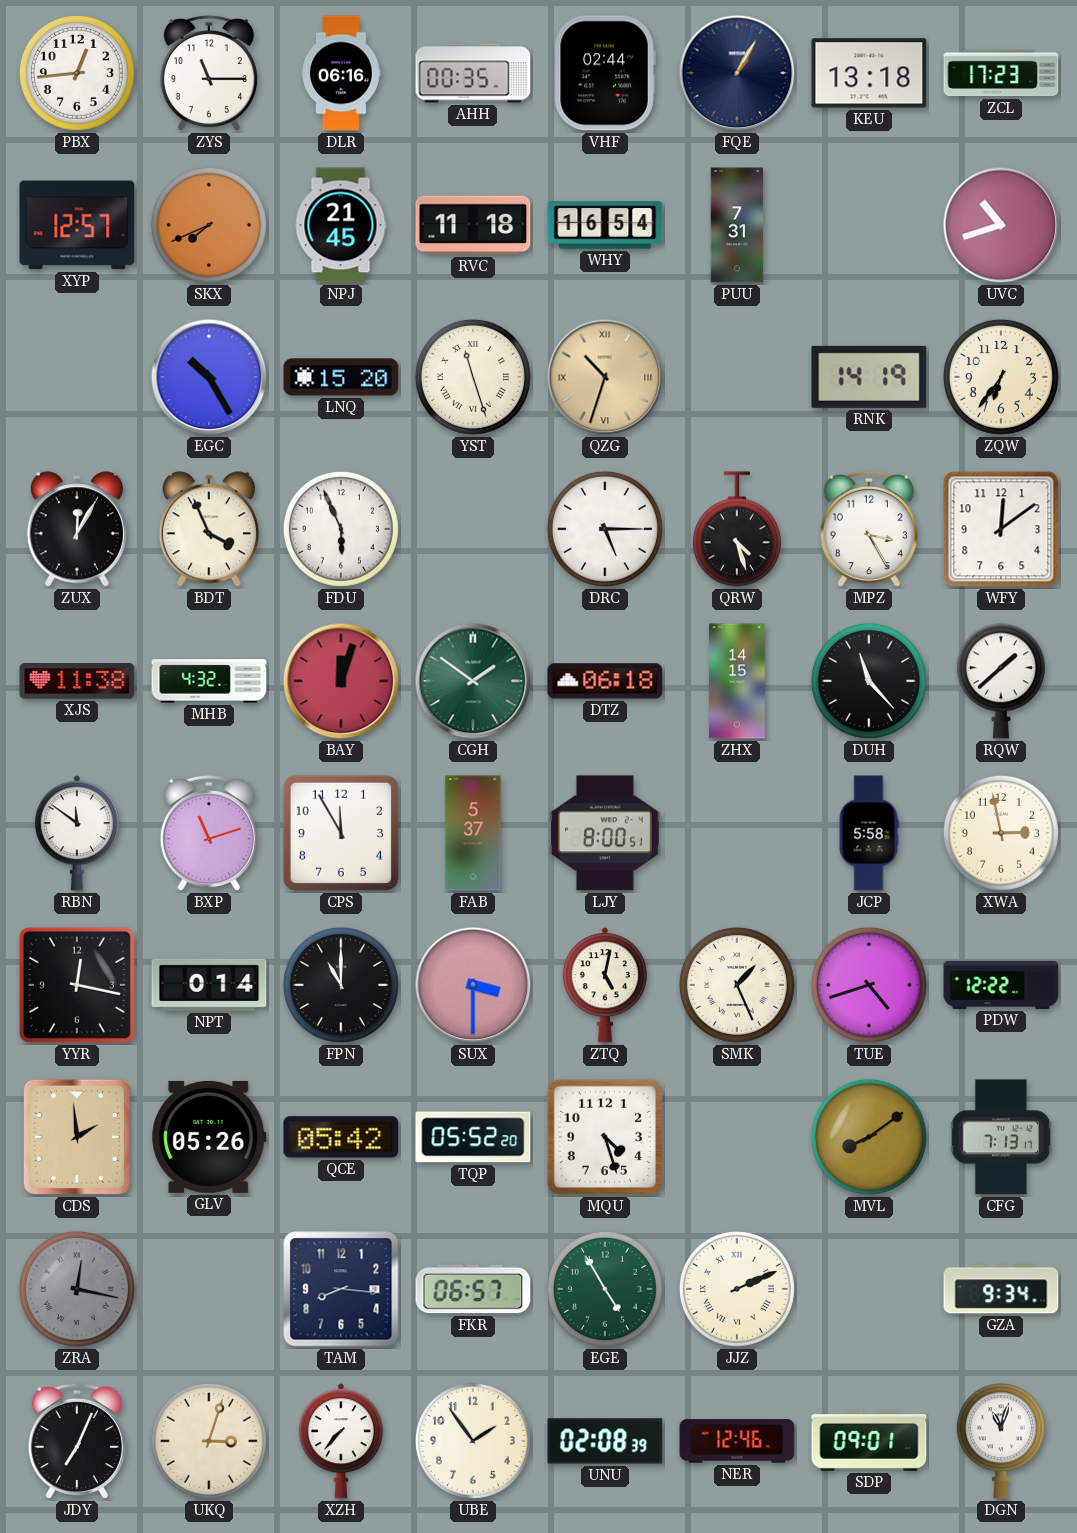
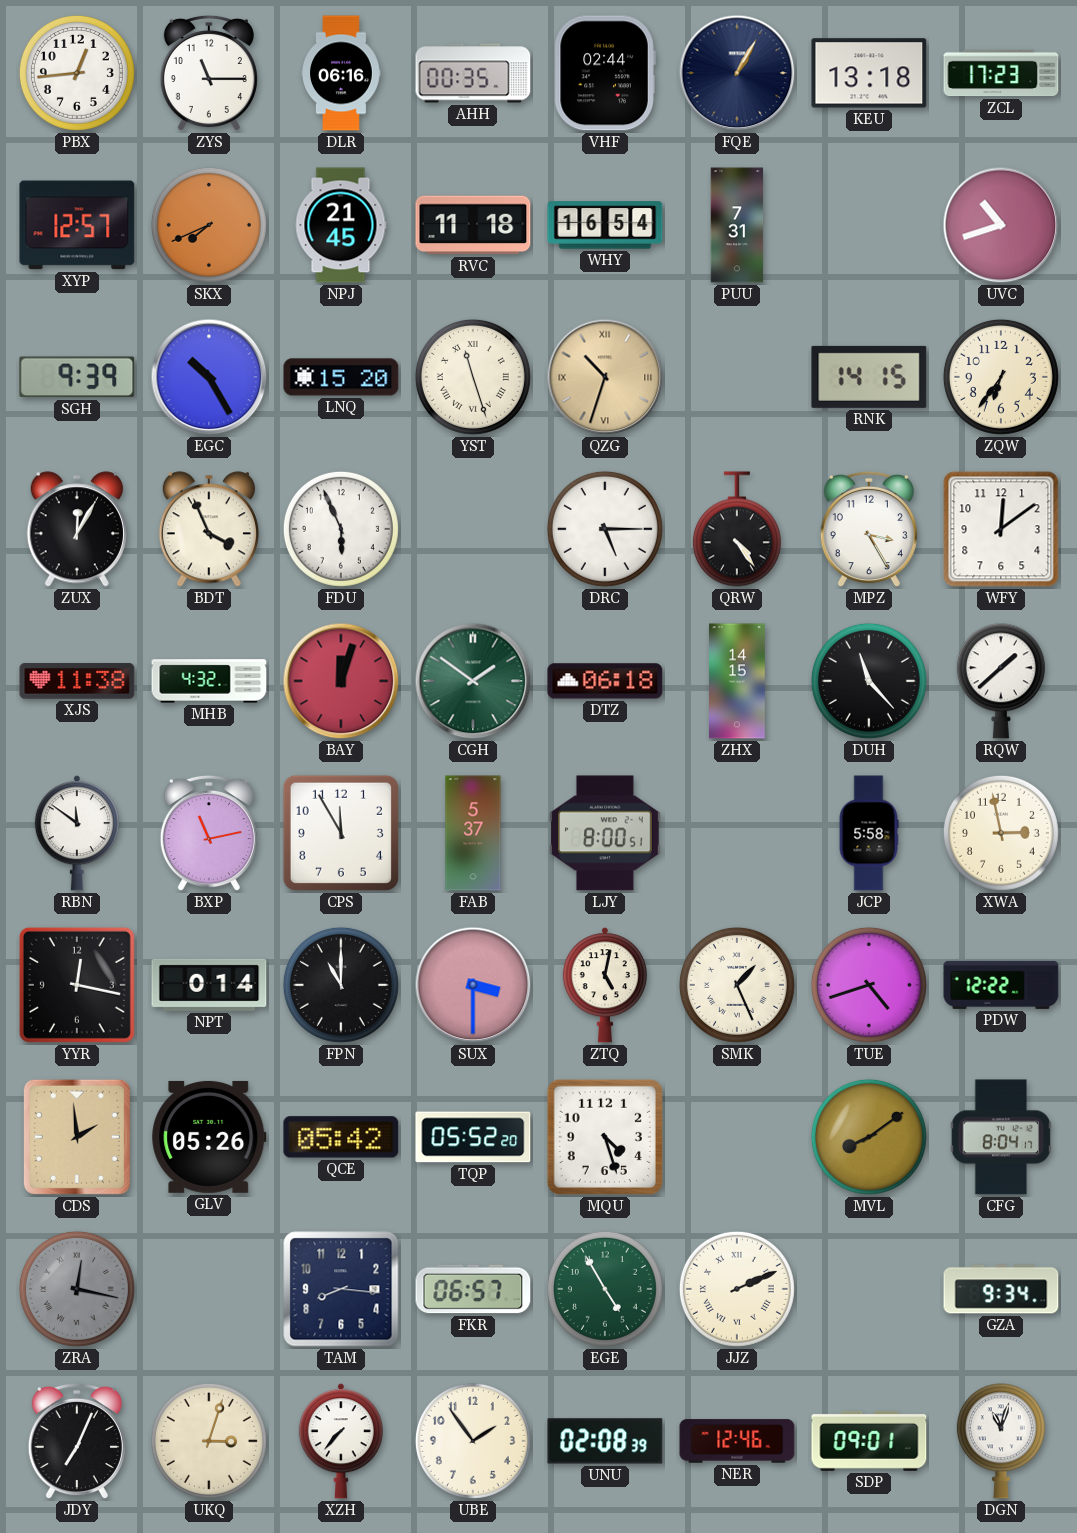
SGH: none -> 9:39
RNK: 14:19 -> 14:15
QRW: 4:27 -> 4:24
BXP: 11:12 -> 11:13
CFG: 7:13 -> 8:04
